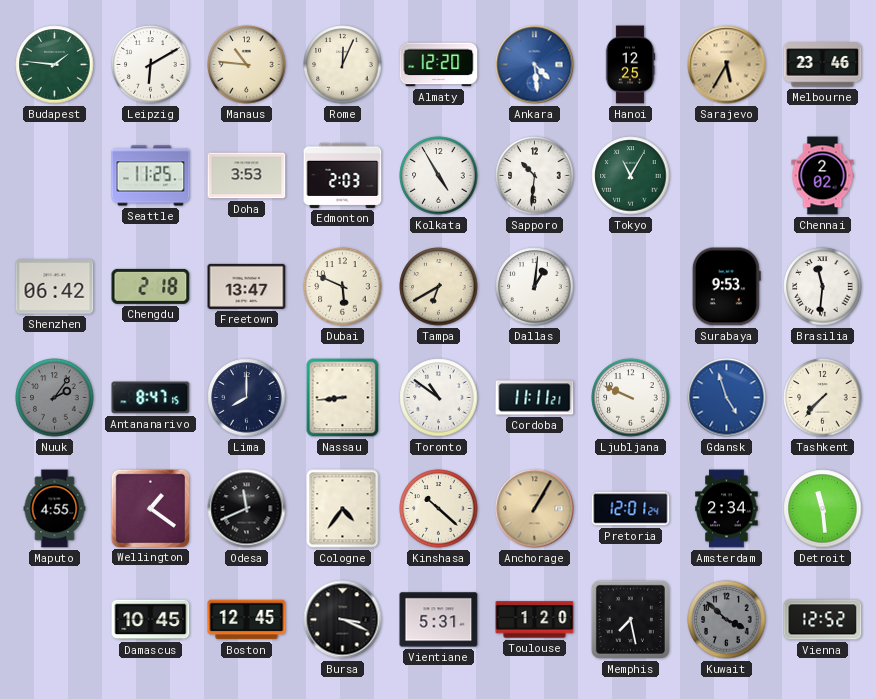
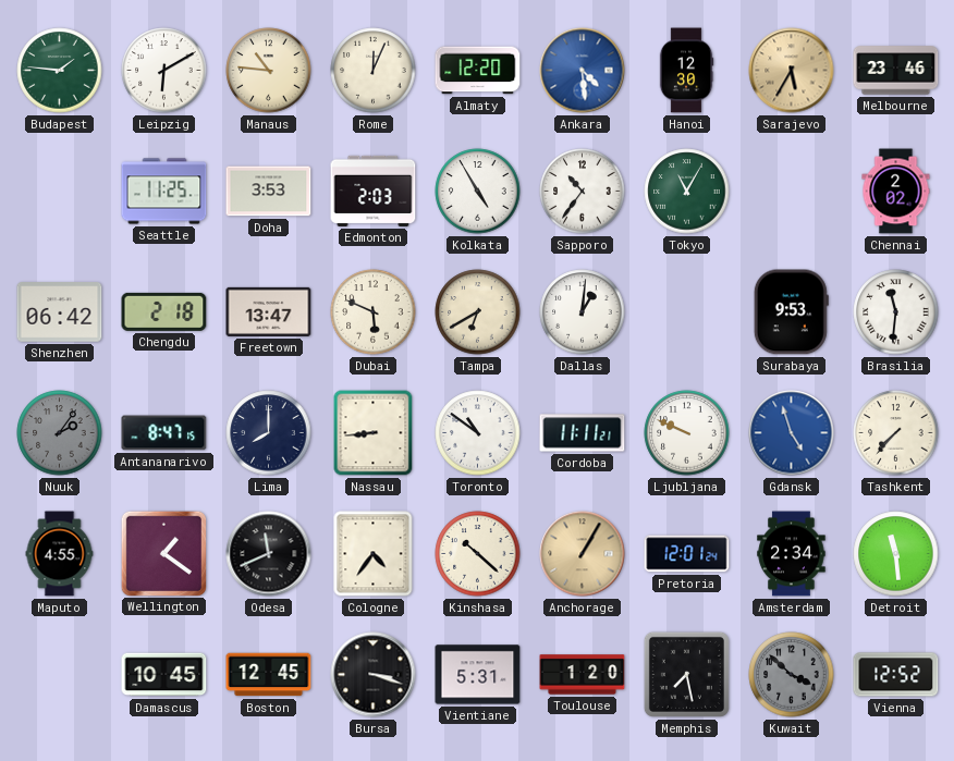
Hanoi: 12:25 -> 12:30
Sapporo: 10:31 -> 10:36
Bursa: 3:19 -> 3:18
